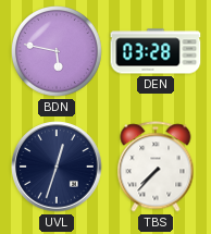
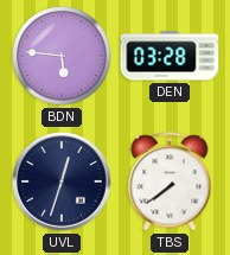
BDN: 5:47 -> 5:46
TBS: 7:37 -> 7:39
